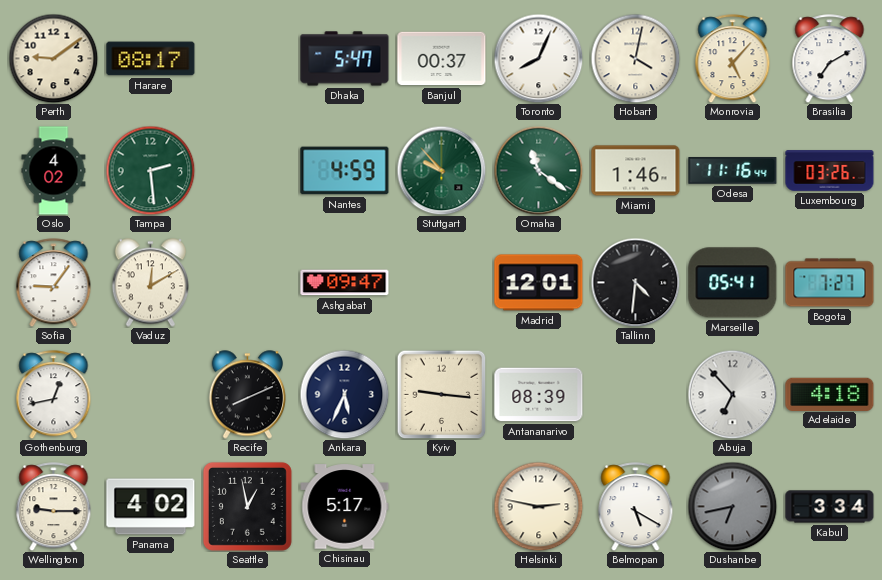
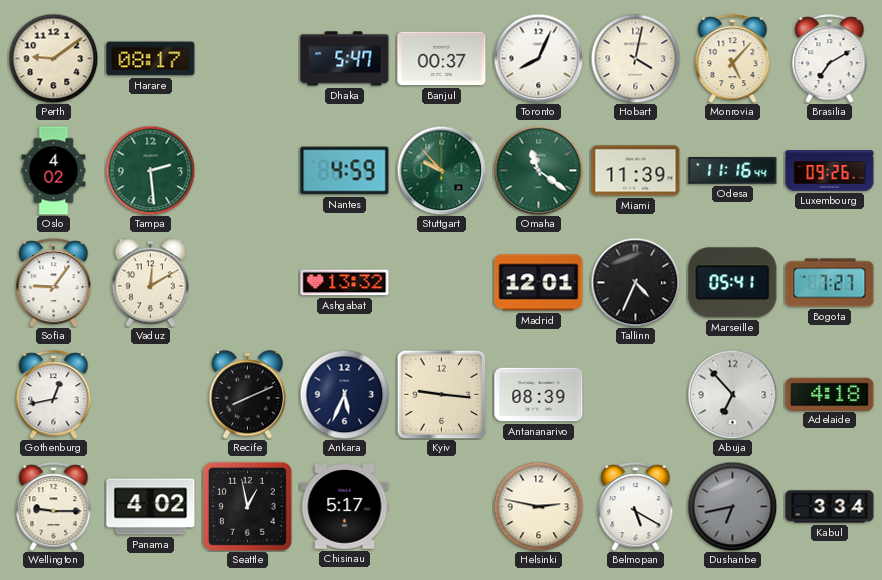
Miami: 1:46 -> 11:39
Luxembourg: 03:26 -> 09:26
Ashgabat: 09:47 -> 13:32
Tallinn: 4:31 -> 4:34
